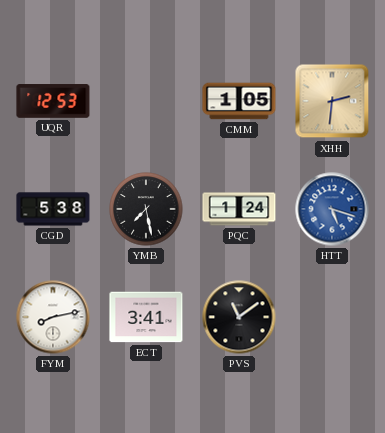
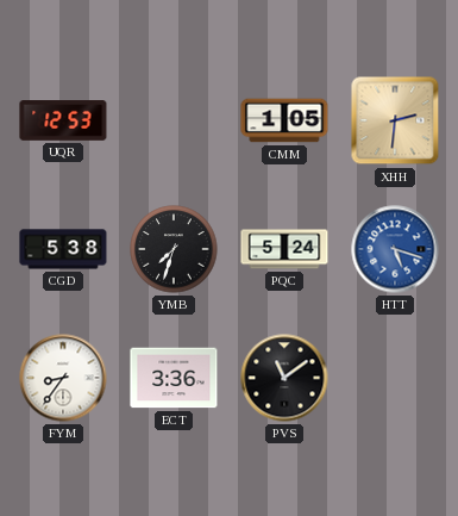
YMB: 7:28 -> 7:33
PQC: 1:24 -> 5:24
FYM: 8:13 -> 8:36
ECT: 3:41 -> 3:36
